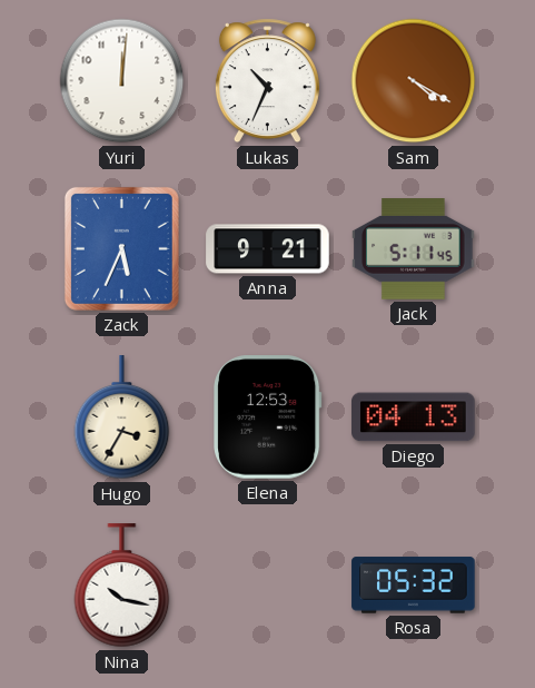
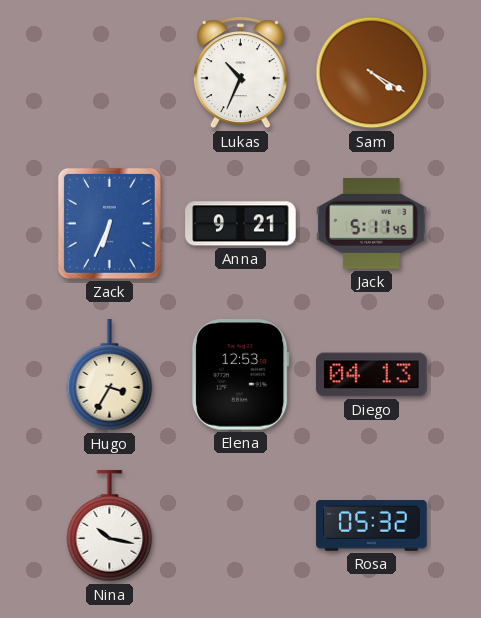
Yuri: 12:01 -> none
Zack: 5:34 -> 6:34
